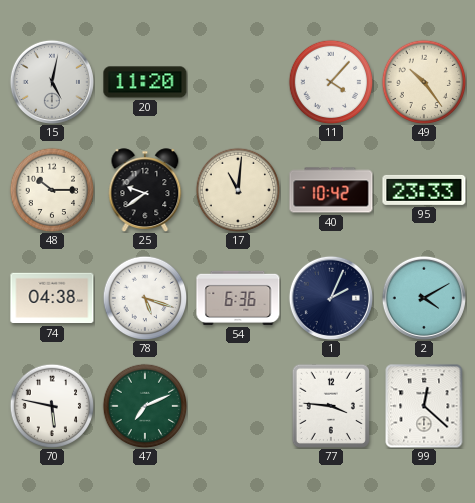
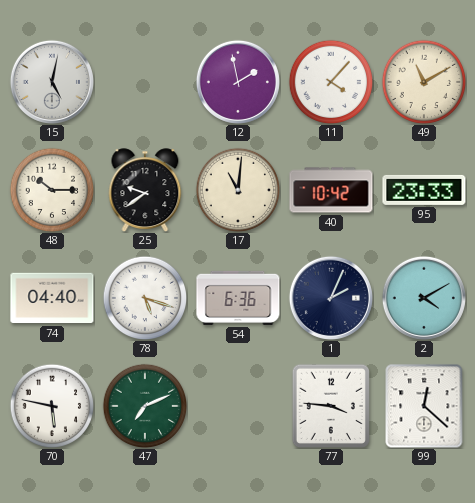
20: 11:20 -> none
12: none -> 1:58
49: 10:24 -> 11:10
74: 04:38 -> 04:40
